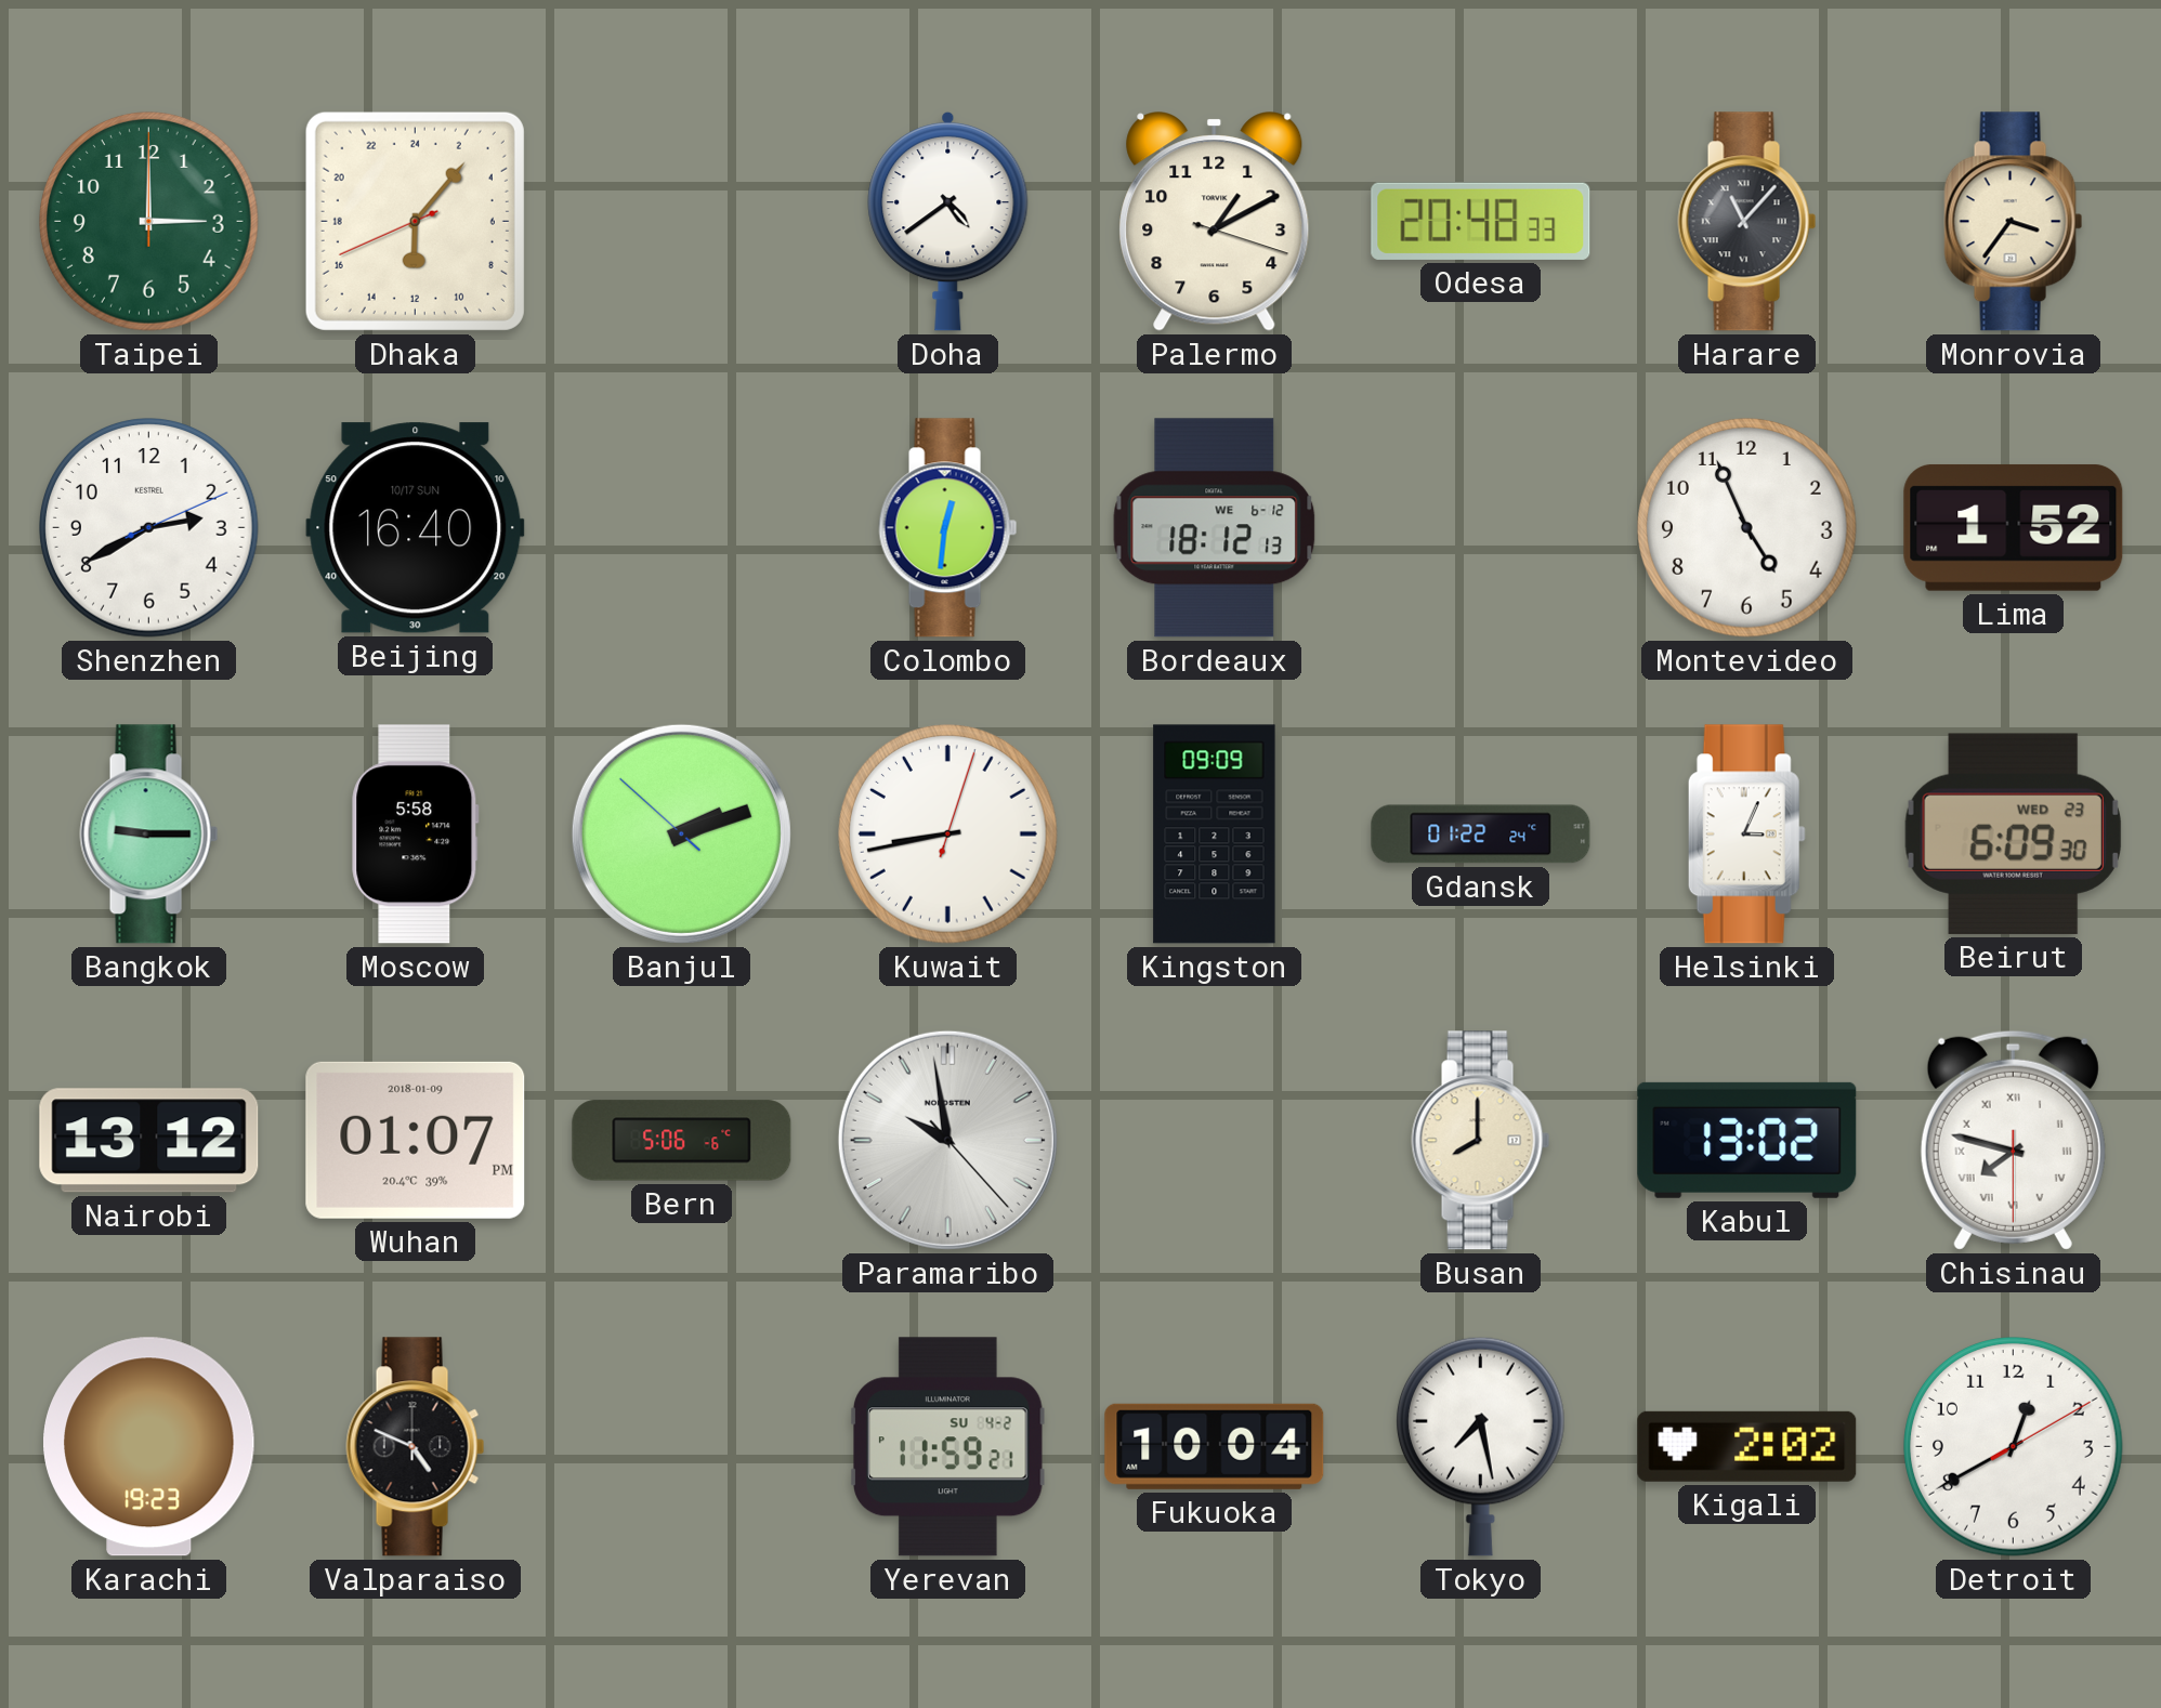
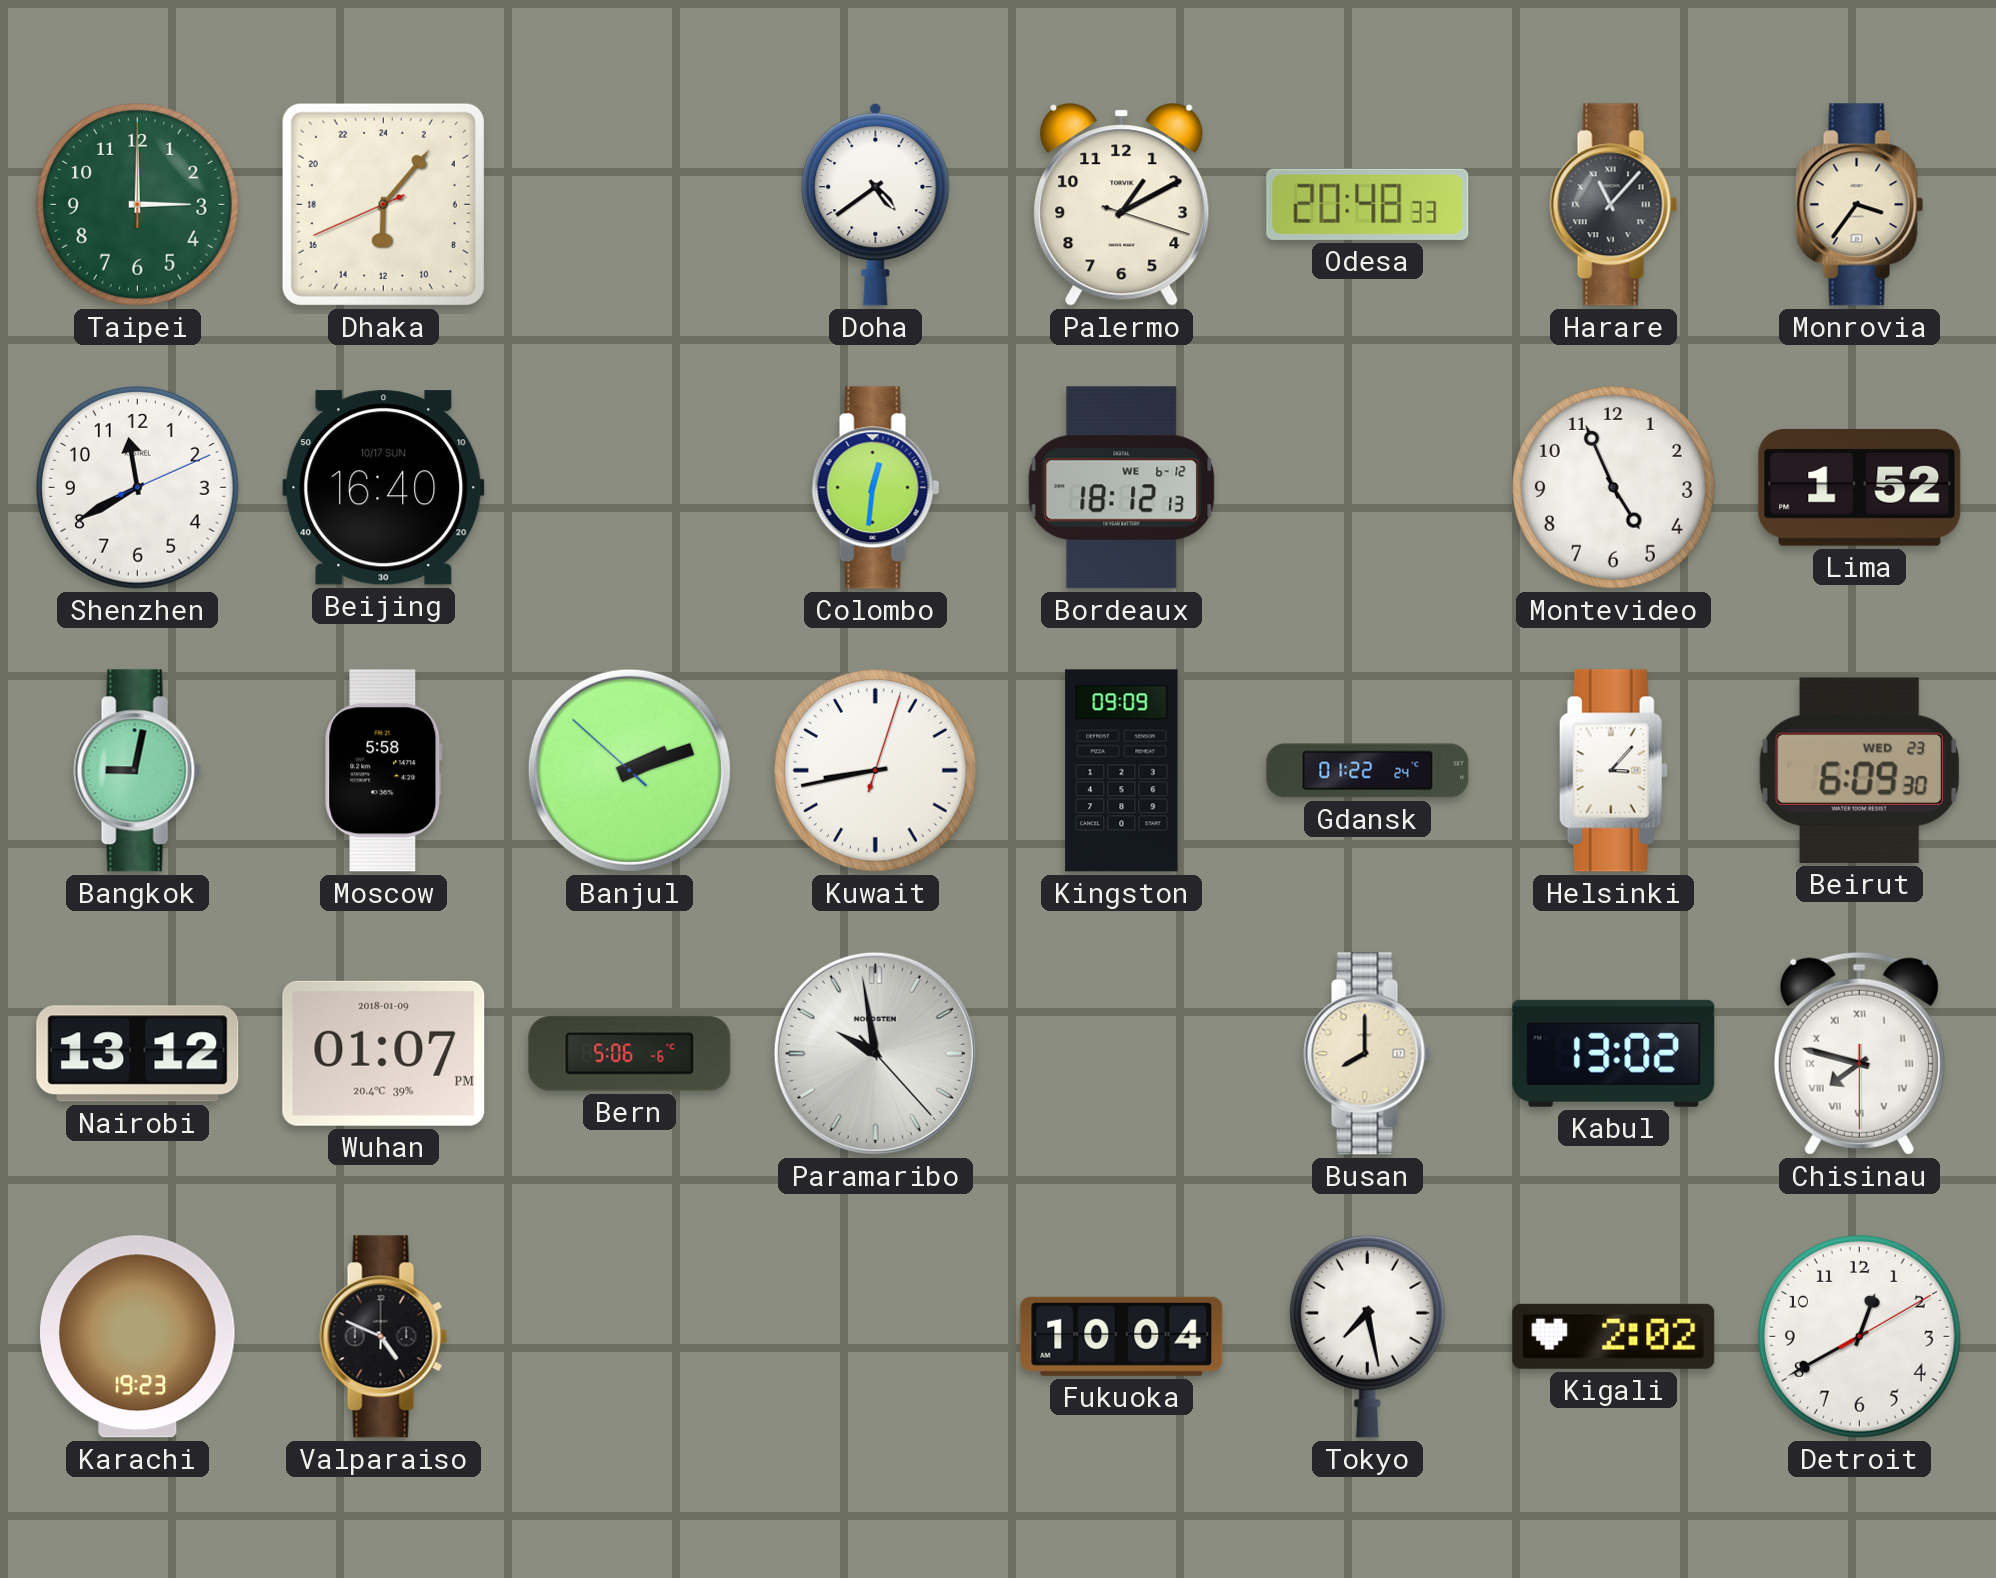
Shenzhen: 2:40 -> 11:40
Bangkok: 9:15 -> 9:02
Helsinki: 3:04 -> 3:07
Yerevan: 11:59 -> none
